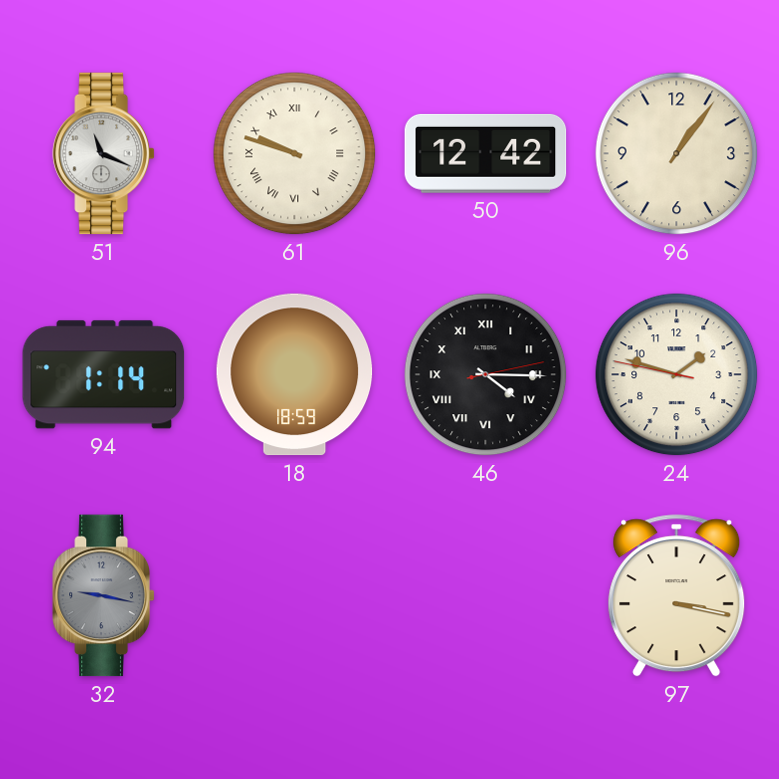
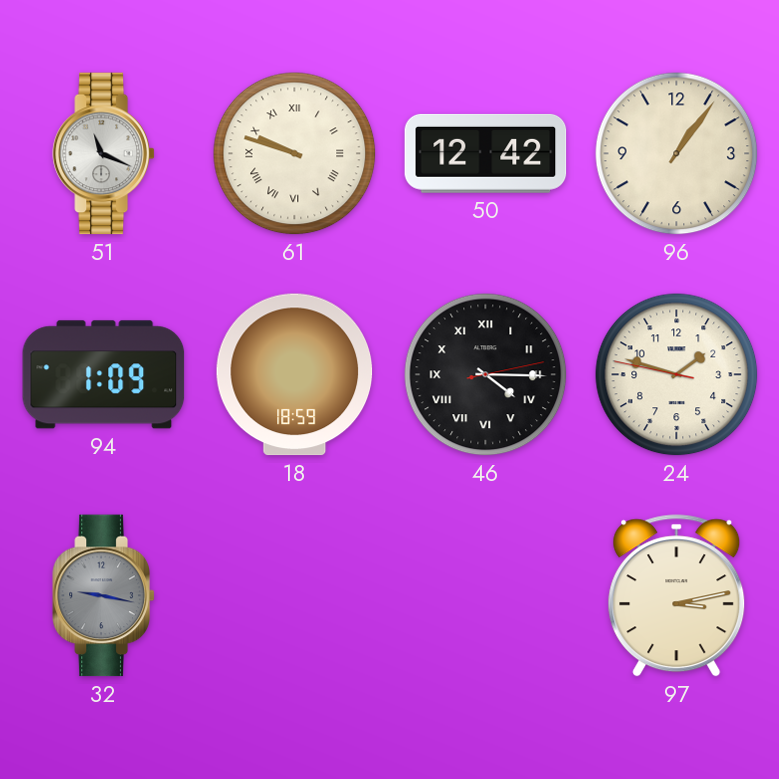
94: 1:14 -> 1:09
97: 3:17 -> 3:13
